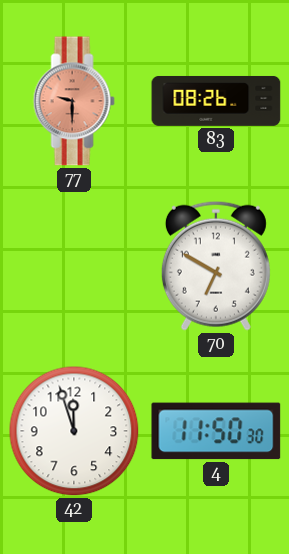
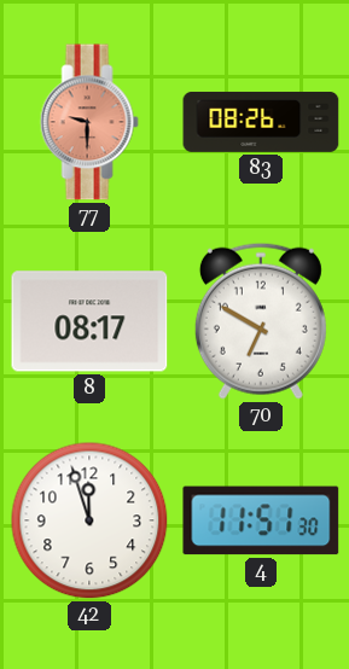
8: none -> 08:17
4: 11:50 -> 11:51
